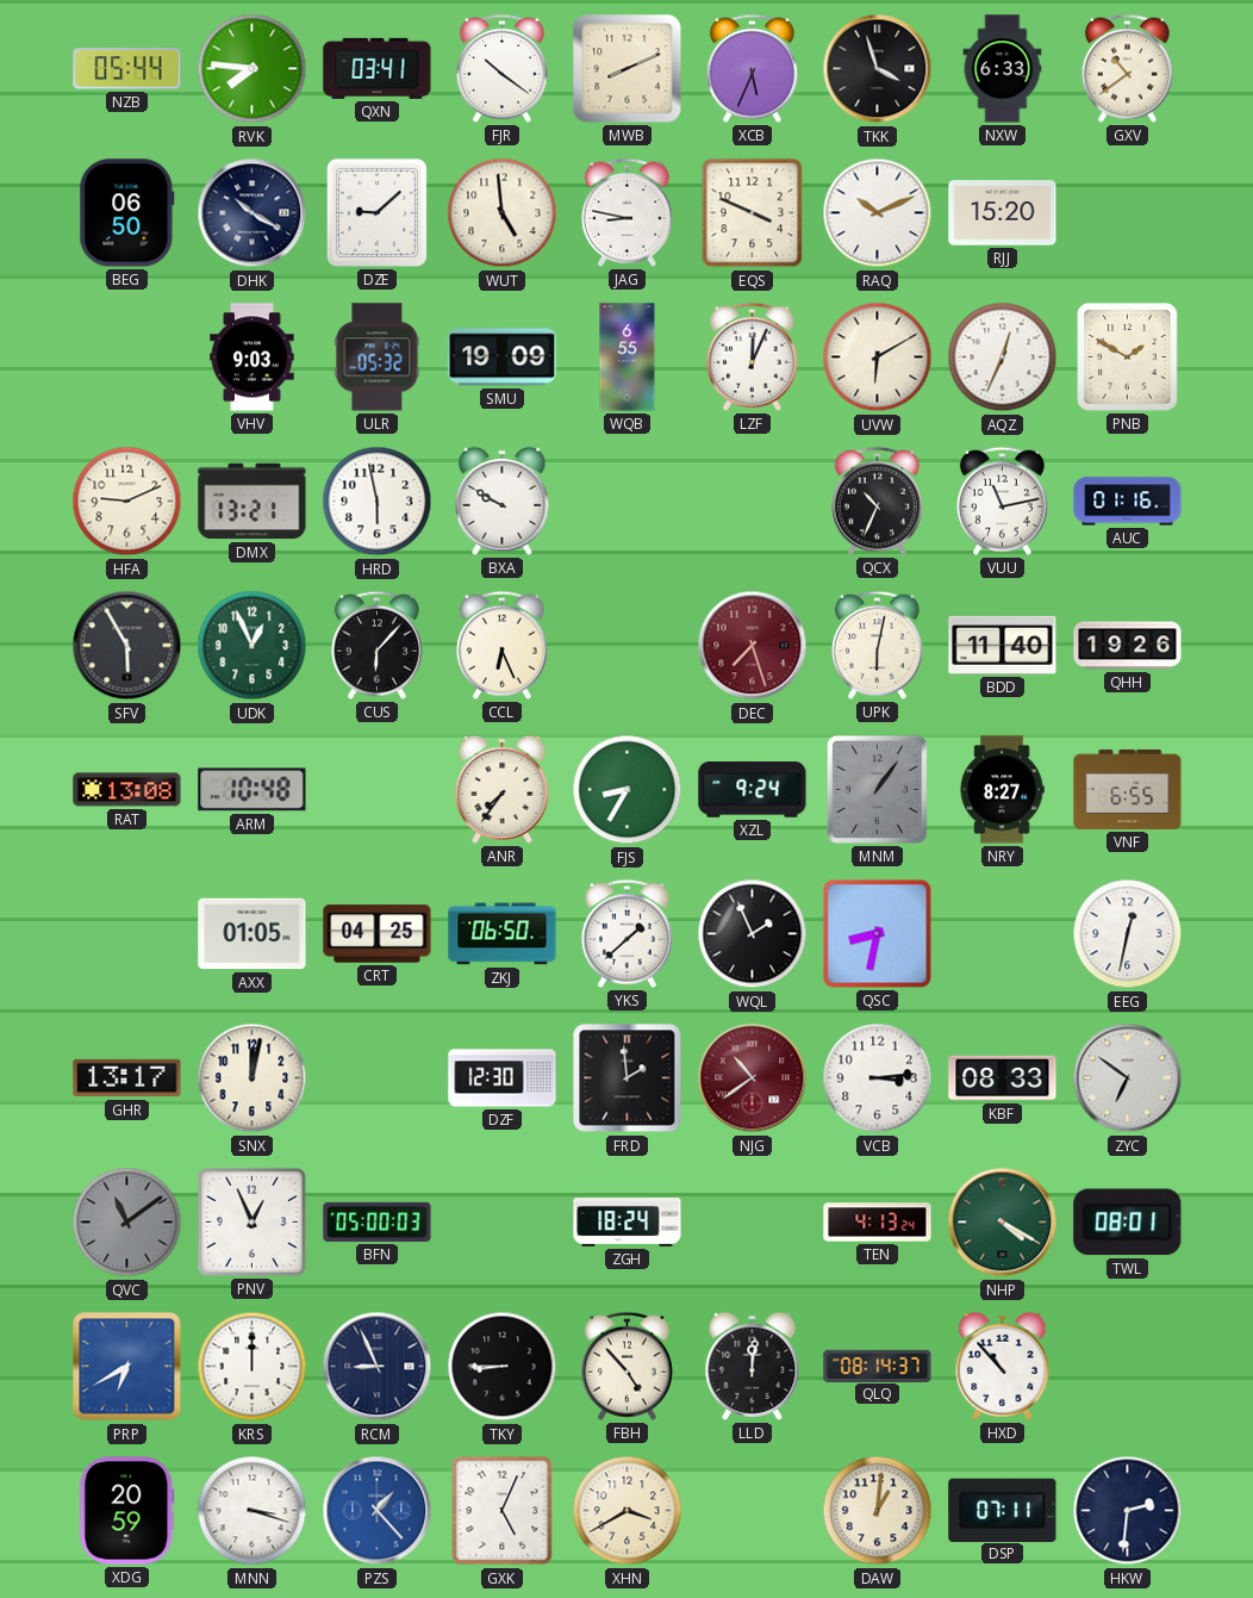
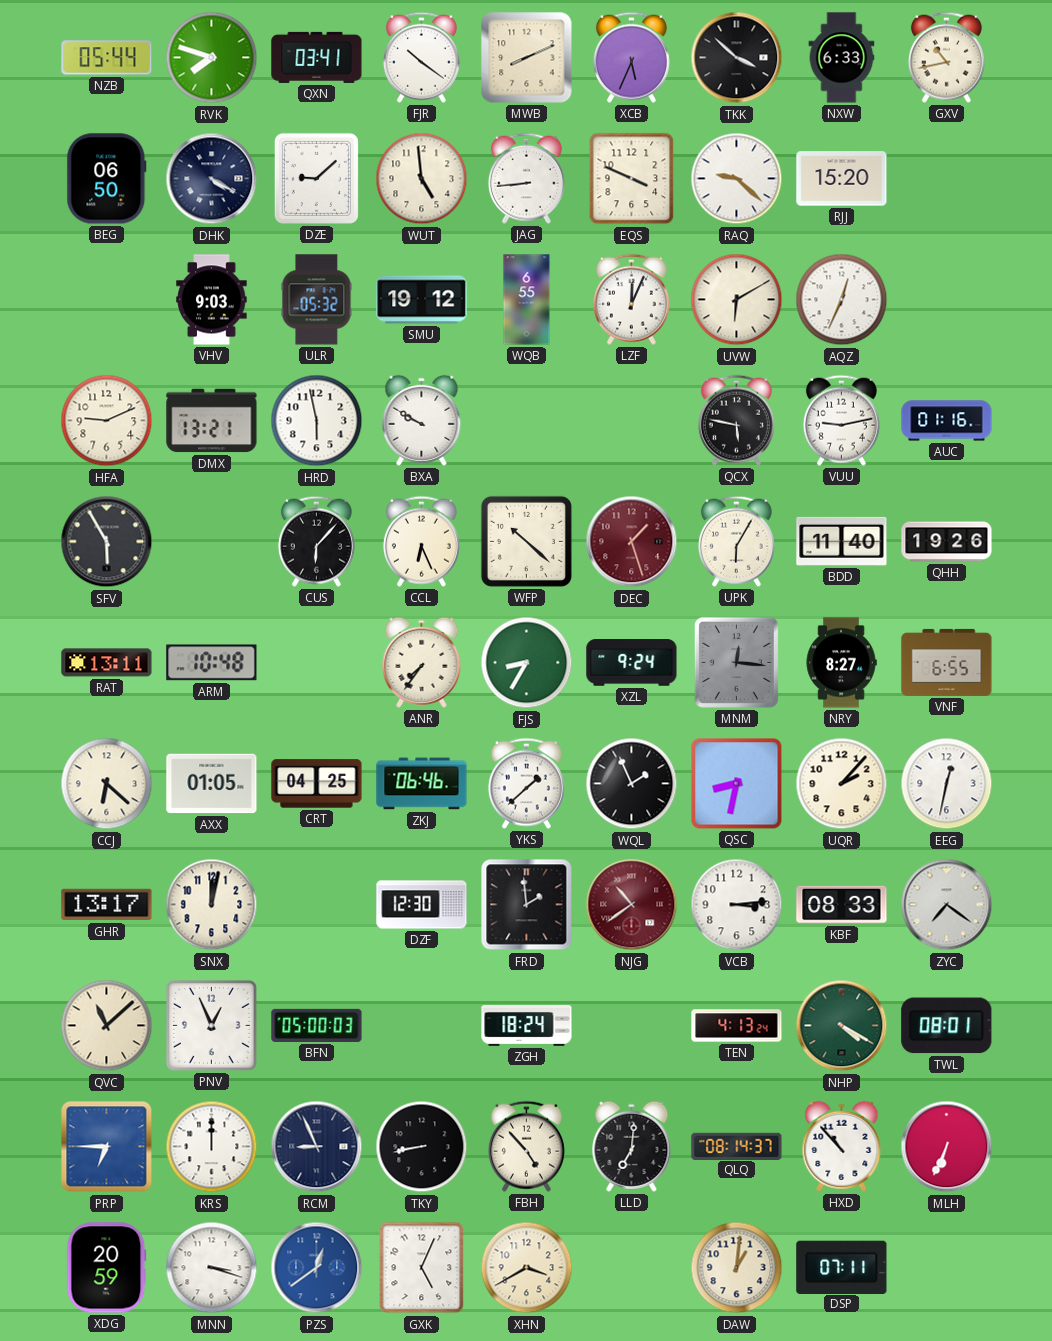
RVK: 7:46 -> 7:48
TKK: 3:57 -> 3:52
GXV: 10:39 -> 10:43
DHK: 10:20 -> 4:20
JAG: 8:47 -> 8:44
RAQ: 10:11 -> 9:22
SMU: 19:09 -> 19:12
PNB: 1:50 -> none
QCX: 10:34 -> 5:47
VUU: 11:13 -> 9:13
UDK: 12:56 -> none
WFP: none -> 10:22
DEC: 7:27 -> 1:27
UPK: 6:02 -> 6:05
RAT: 13:08 -> 13:11
MNM: 1:06 -> 12:16
CCJ: none -> 6:22
ZKJ: 06:50 -> 06:46
UQR: none -> 2:07
ZYC: 6:51 -> 7:21
QVC: 11:09 -> 11:08
QVC dial: grey -> cream
PRP: 6:40 -> 6:45
TKY: 8:45 -> 8:43
LLD: 12:01 -> 7:01
MLH: none -> 6:34
PZS: 1:23 -> 12:39
HKW: 2:31 -> none
